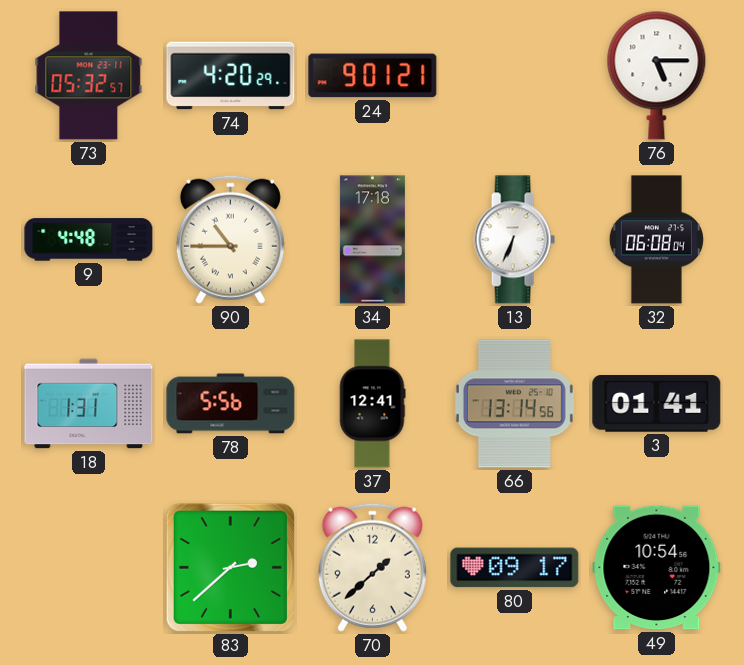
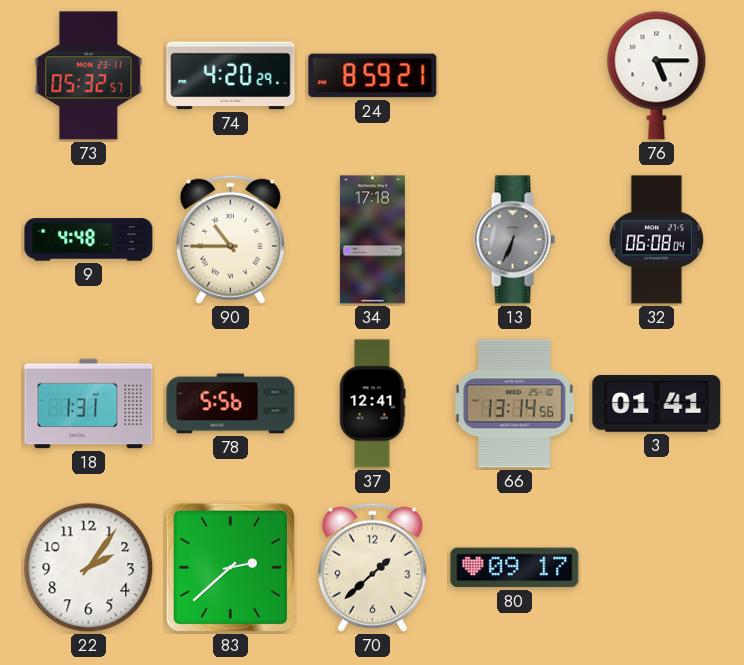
24: 9:01 -> 8:59
13 dial: white -> grey
22: none -> 2:06
49: 10:54 -> none
